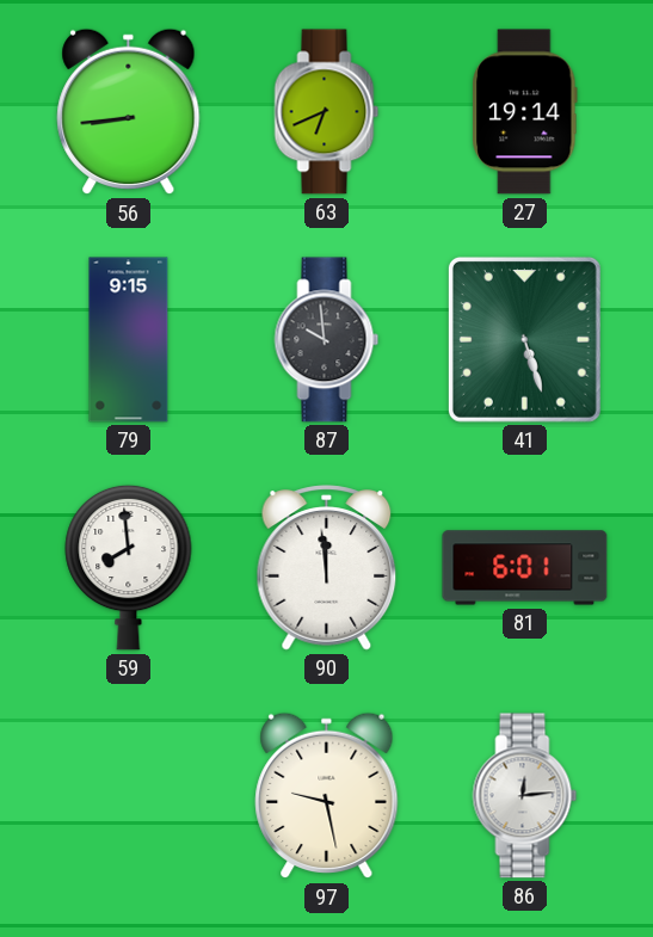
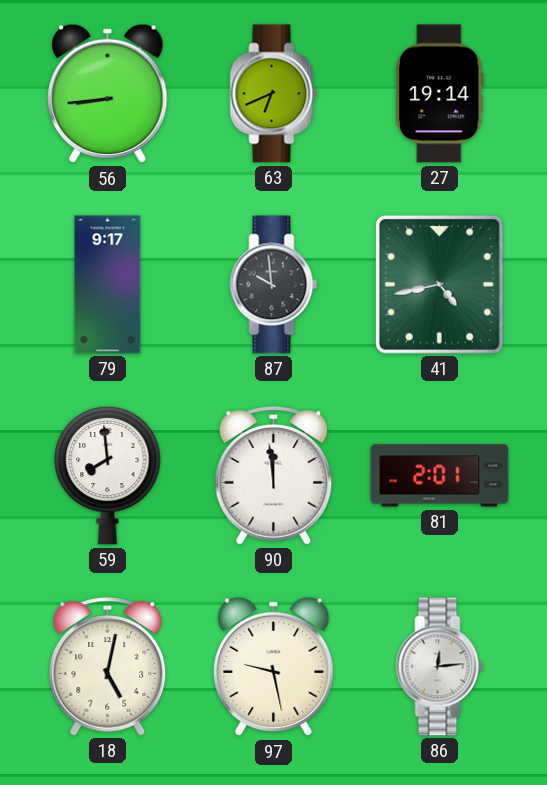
79: 9:15 -> 9:17
41: 5:27 -> 4:43
81: 6:01 -> 2:01
18: none -> 5:02
